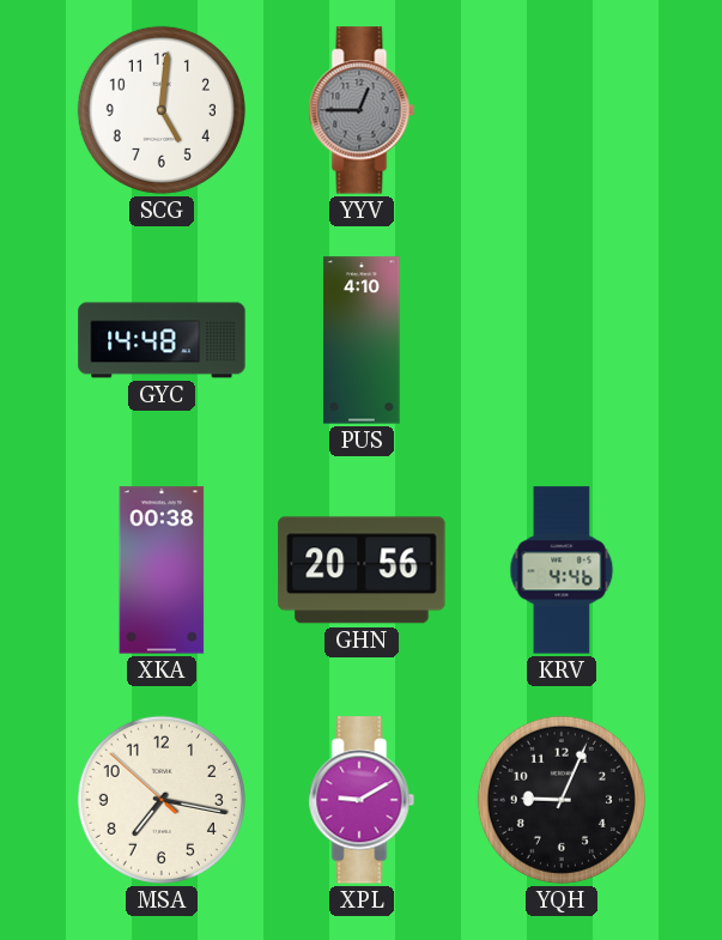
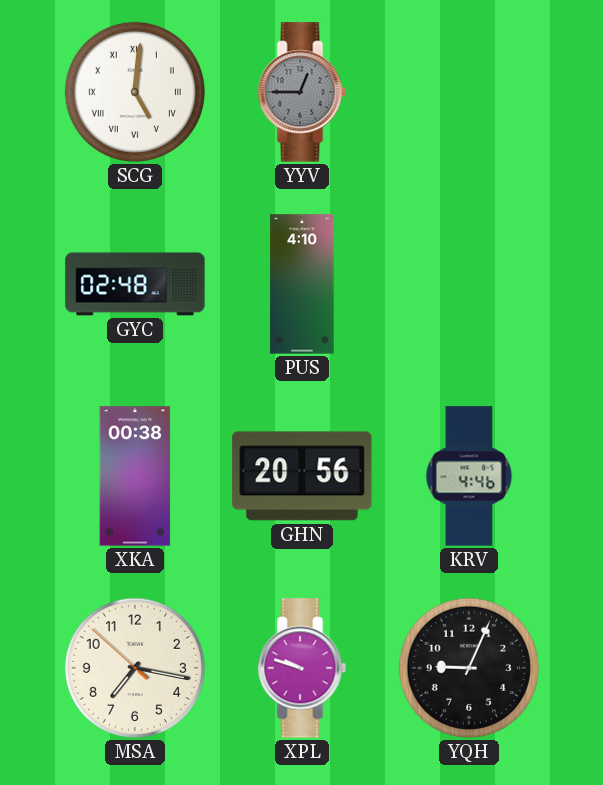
SCG numerals: Arabic -> Roman
GYC: 14:48 -> 02:48
XPL: 9:10 -> 9:48
